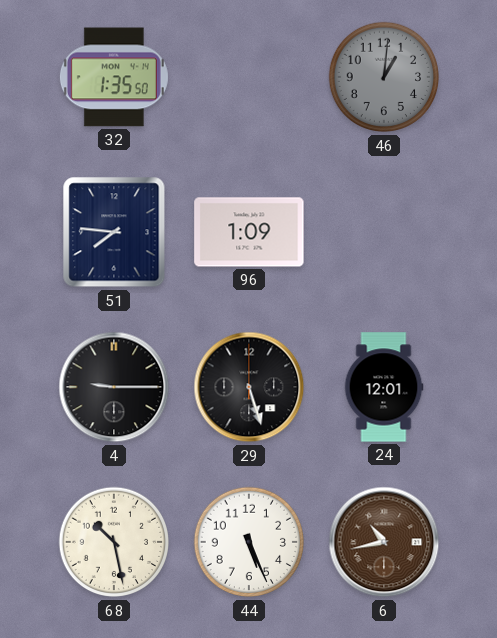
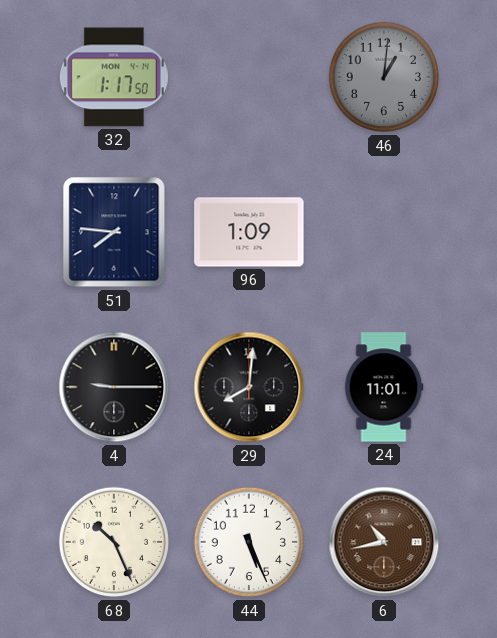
32: 1:35 -> 1:17
29: 5:27 -> 8:01
24: 12:01 -> 11:01
68: 10:28 -> 10:26
